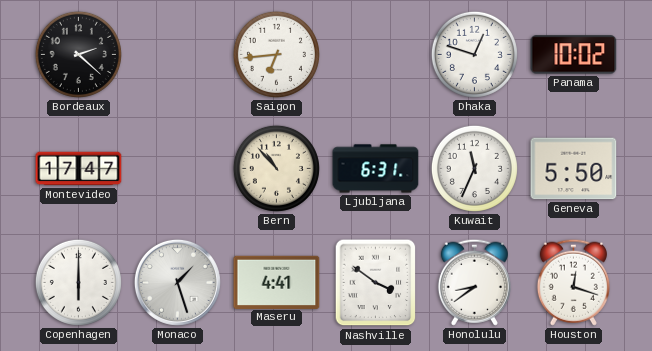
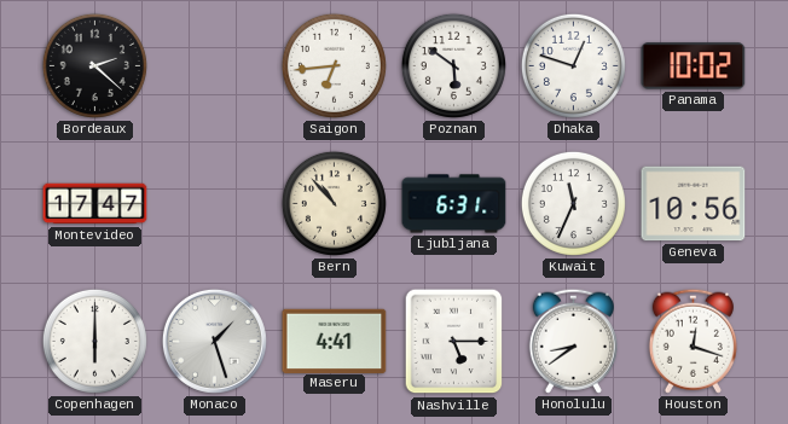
Poznan: none -> 5:51
Geneva: 5:50 -> 10:56
Nashville: 3:51 -> 5:15
